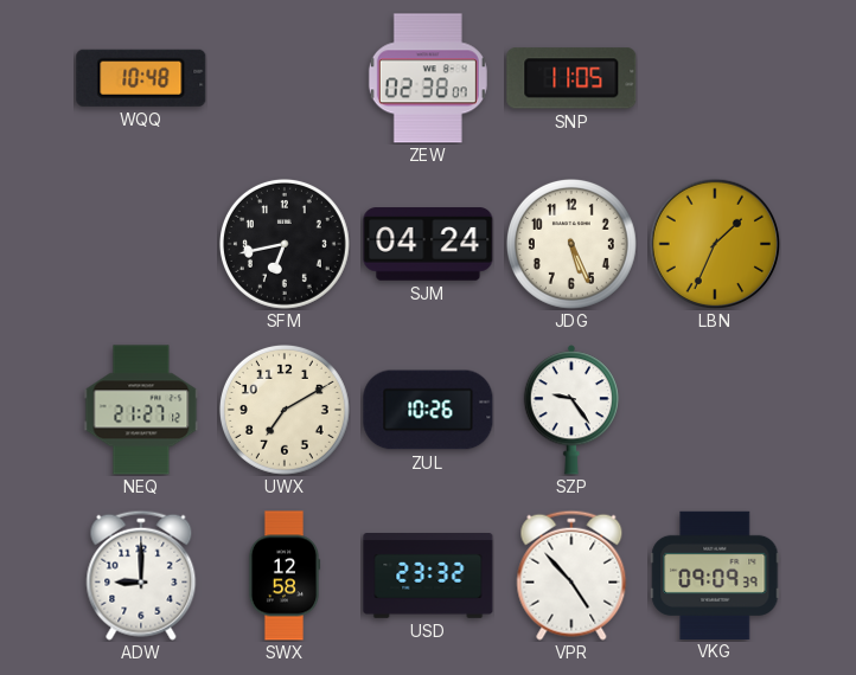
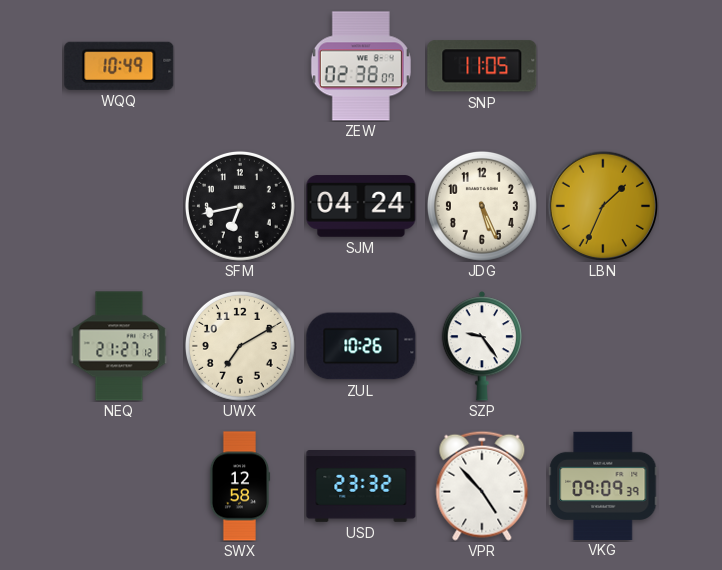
WQQ: 10:48 -> 10:49
ADW: 9:00 -> none
